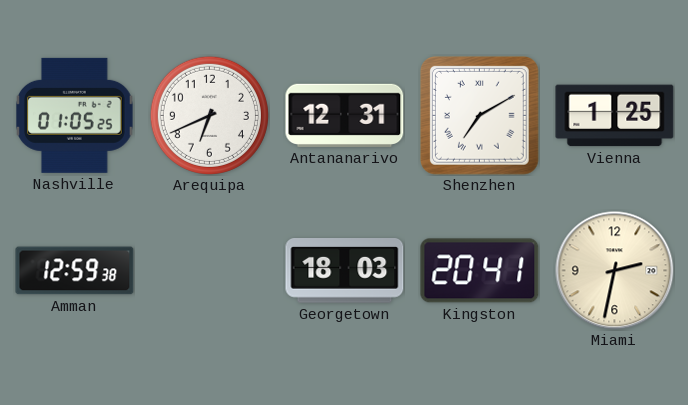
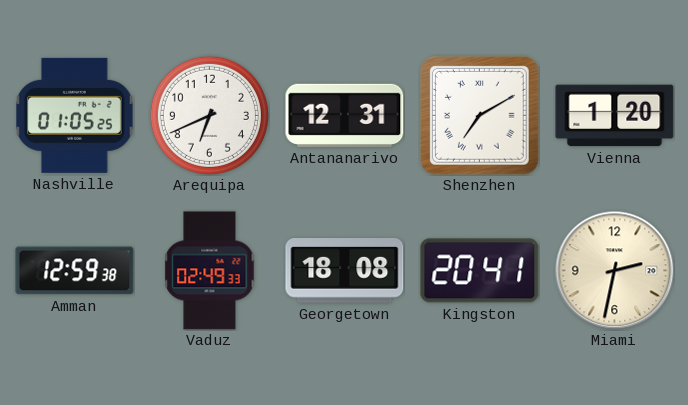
Vienna: 1:25 -> 1:20
Vaduz: none -> 02:49
Georgetown: 18:03 -> 18:08
